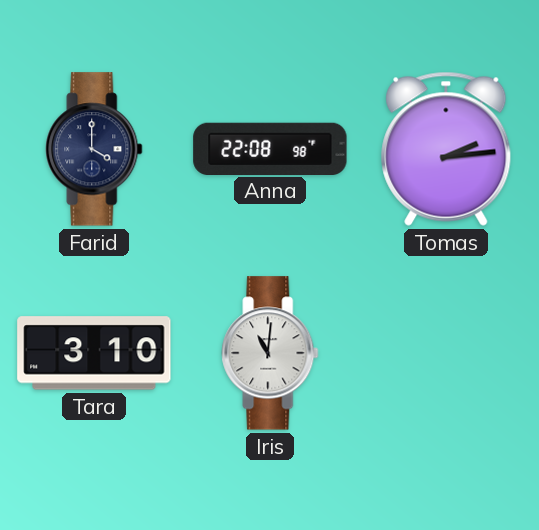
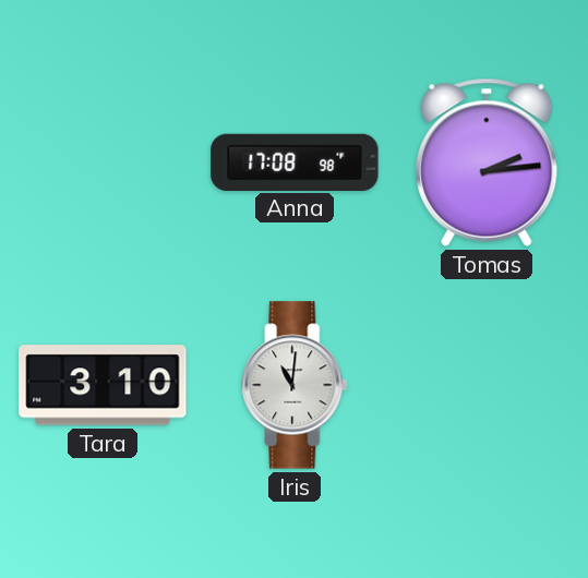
Farid: 4:00 -> none
Anna: 22:08 -> 17:08
